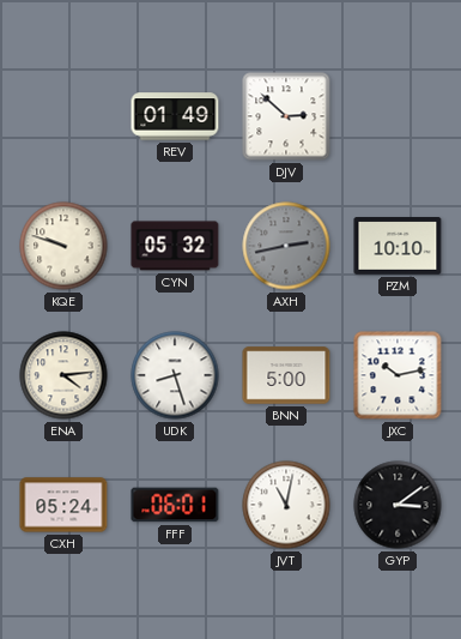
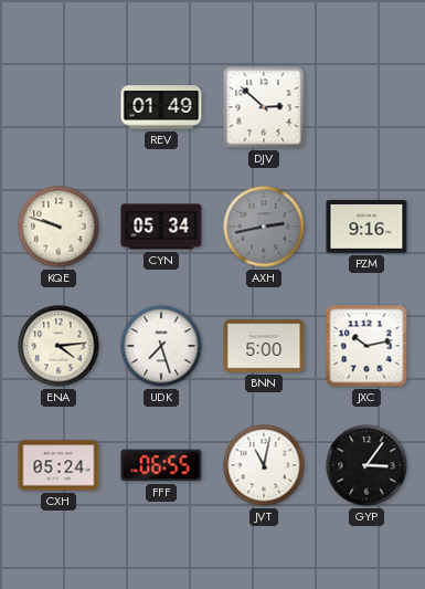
CYN: 05:32 -> 05:34
PZM: 10:10 -> 9:16
UDK: 8:27 -> 7:27
FFF: 06:01 -> 06:55
GYP: 3:09 -> 3:06
